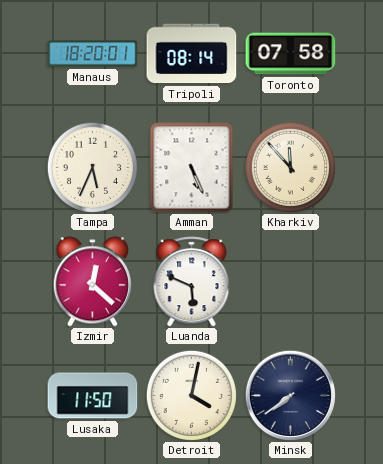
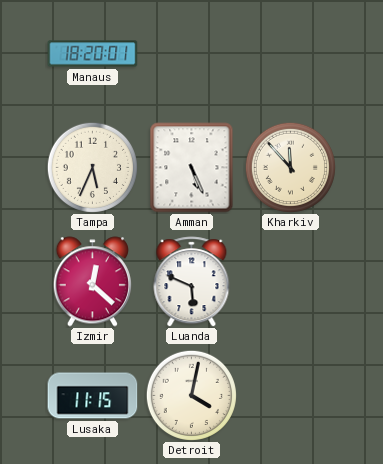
Tripoli: 08:14 -> none
Toronto: 07:58 -> none
Lusaka: 11:50 -> 11:15
Minsk: 7:39 -> none
